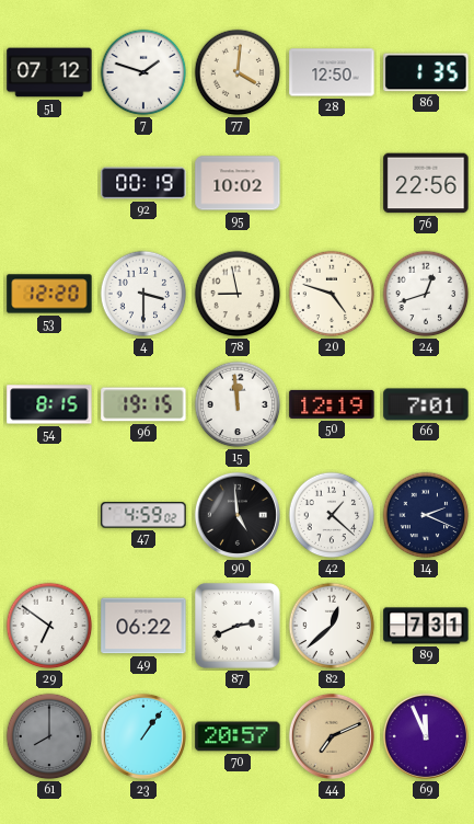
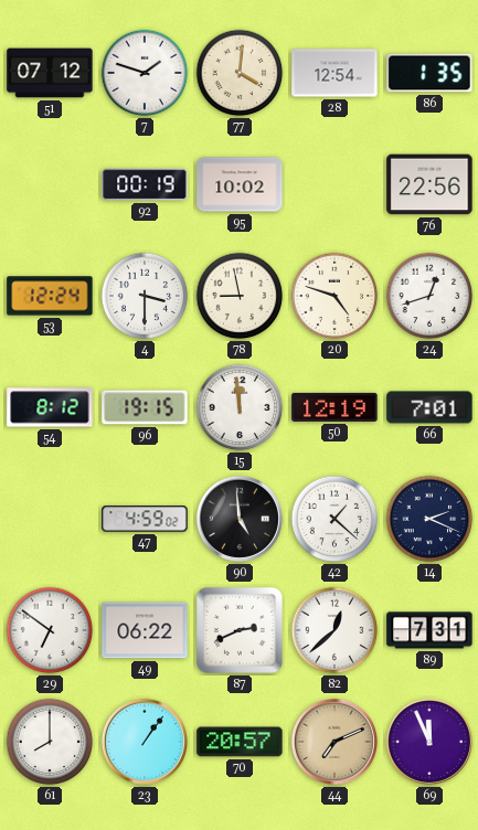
28: 12:50 -> 12:54
53: 12:20 -> 12:24
54: 8:15 -> 8:12
61 dial: grey -> white
